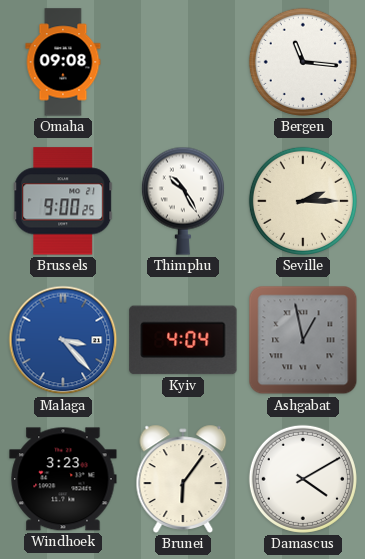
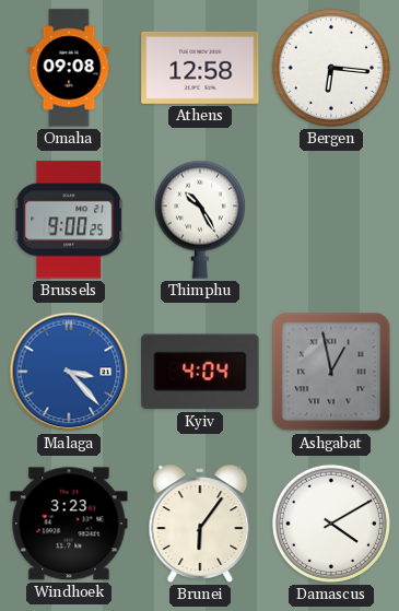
Athens: none -> 12:58
Bergen: 11:16 -> 6:16
Seville: 2:15 -> none
